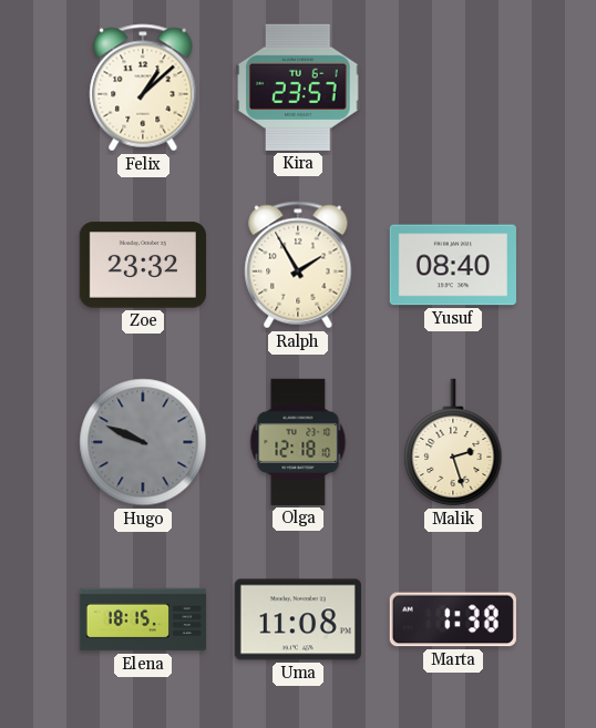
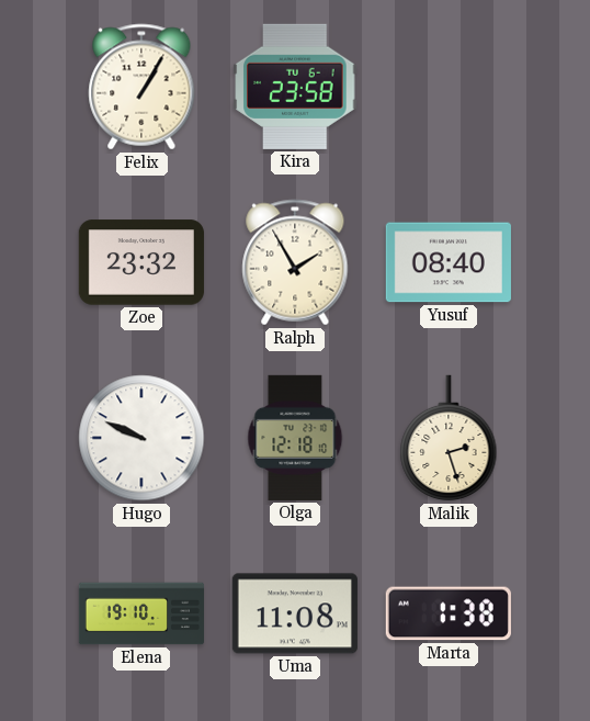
Felix: 1:08 -> 1:05
Kira: 23:57 -> 23:58
Hugo dial: grey -> white
Elena: 18:15 -> 19:10
